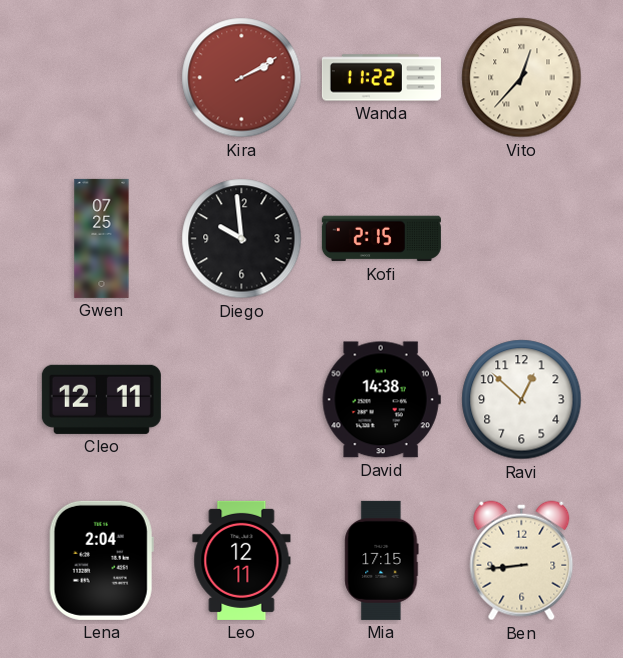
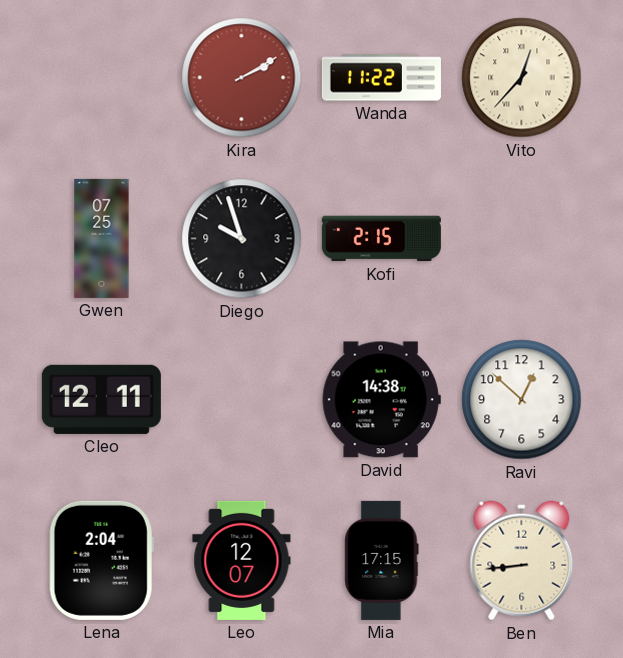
Diego: 9:59 -> 9:57
Leo: 12:11 -> 12:07
